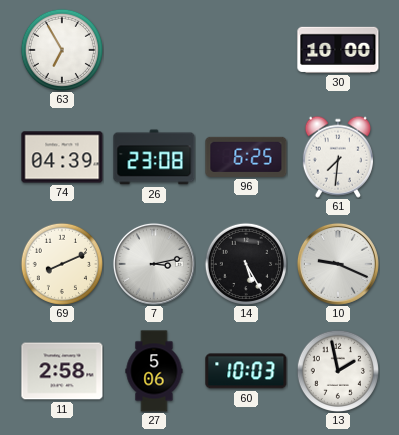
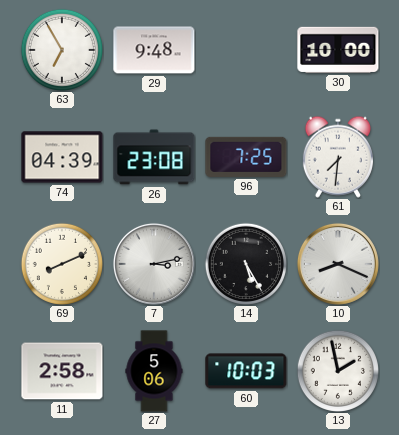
29: none -> 9:48
96: 6:25 -> 7:25
10: 9:19 -> 8:19
